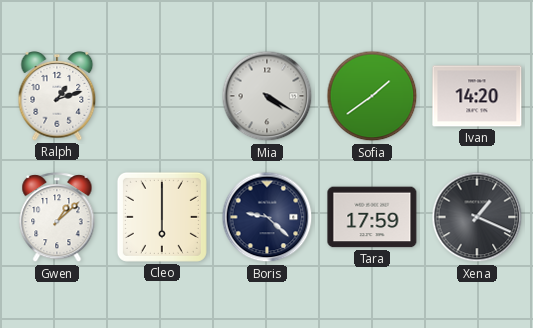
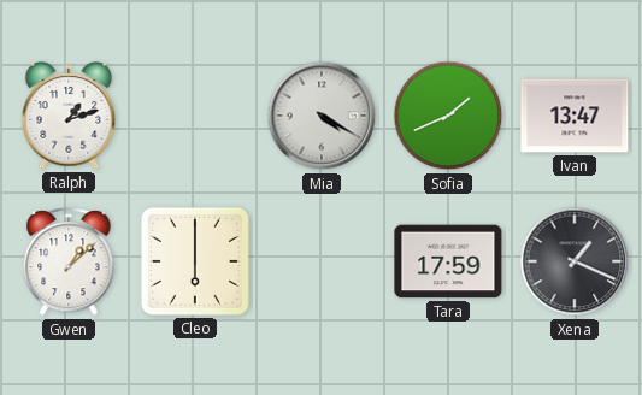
Sofia: 1:39 -> 1:41
Ivan: 14:20 -> 13:47
Boris: 9:22 -> none
